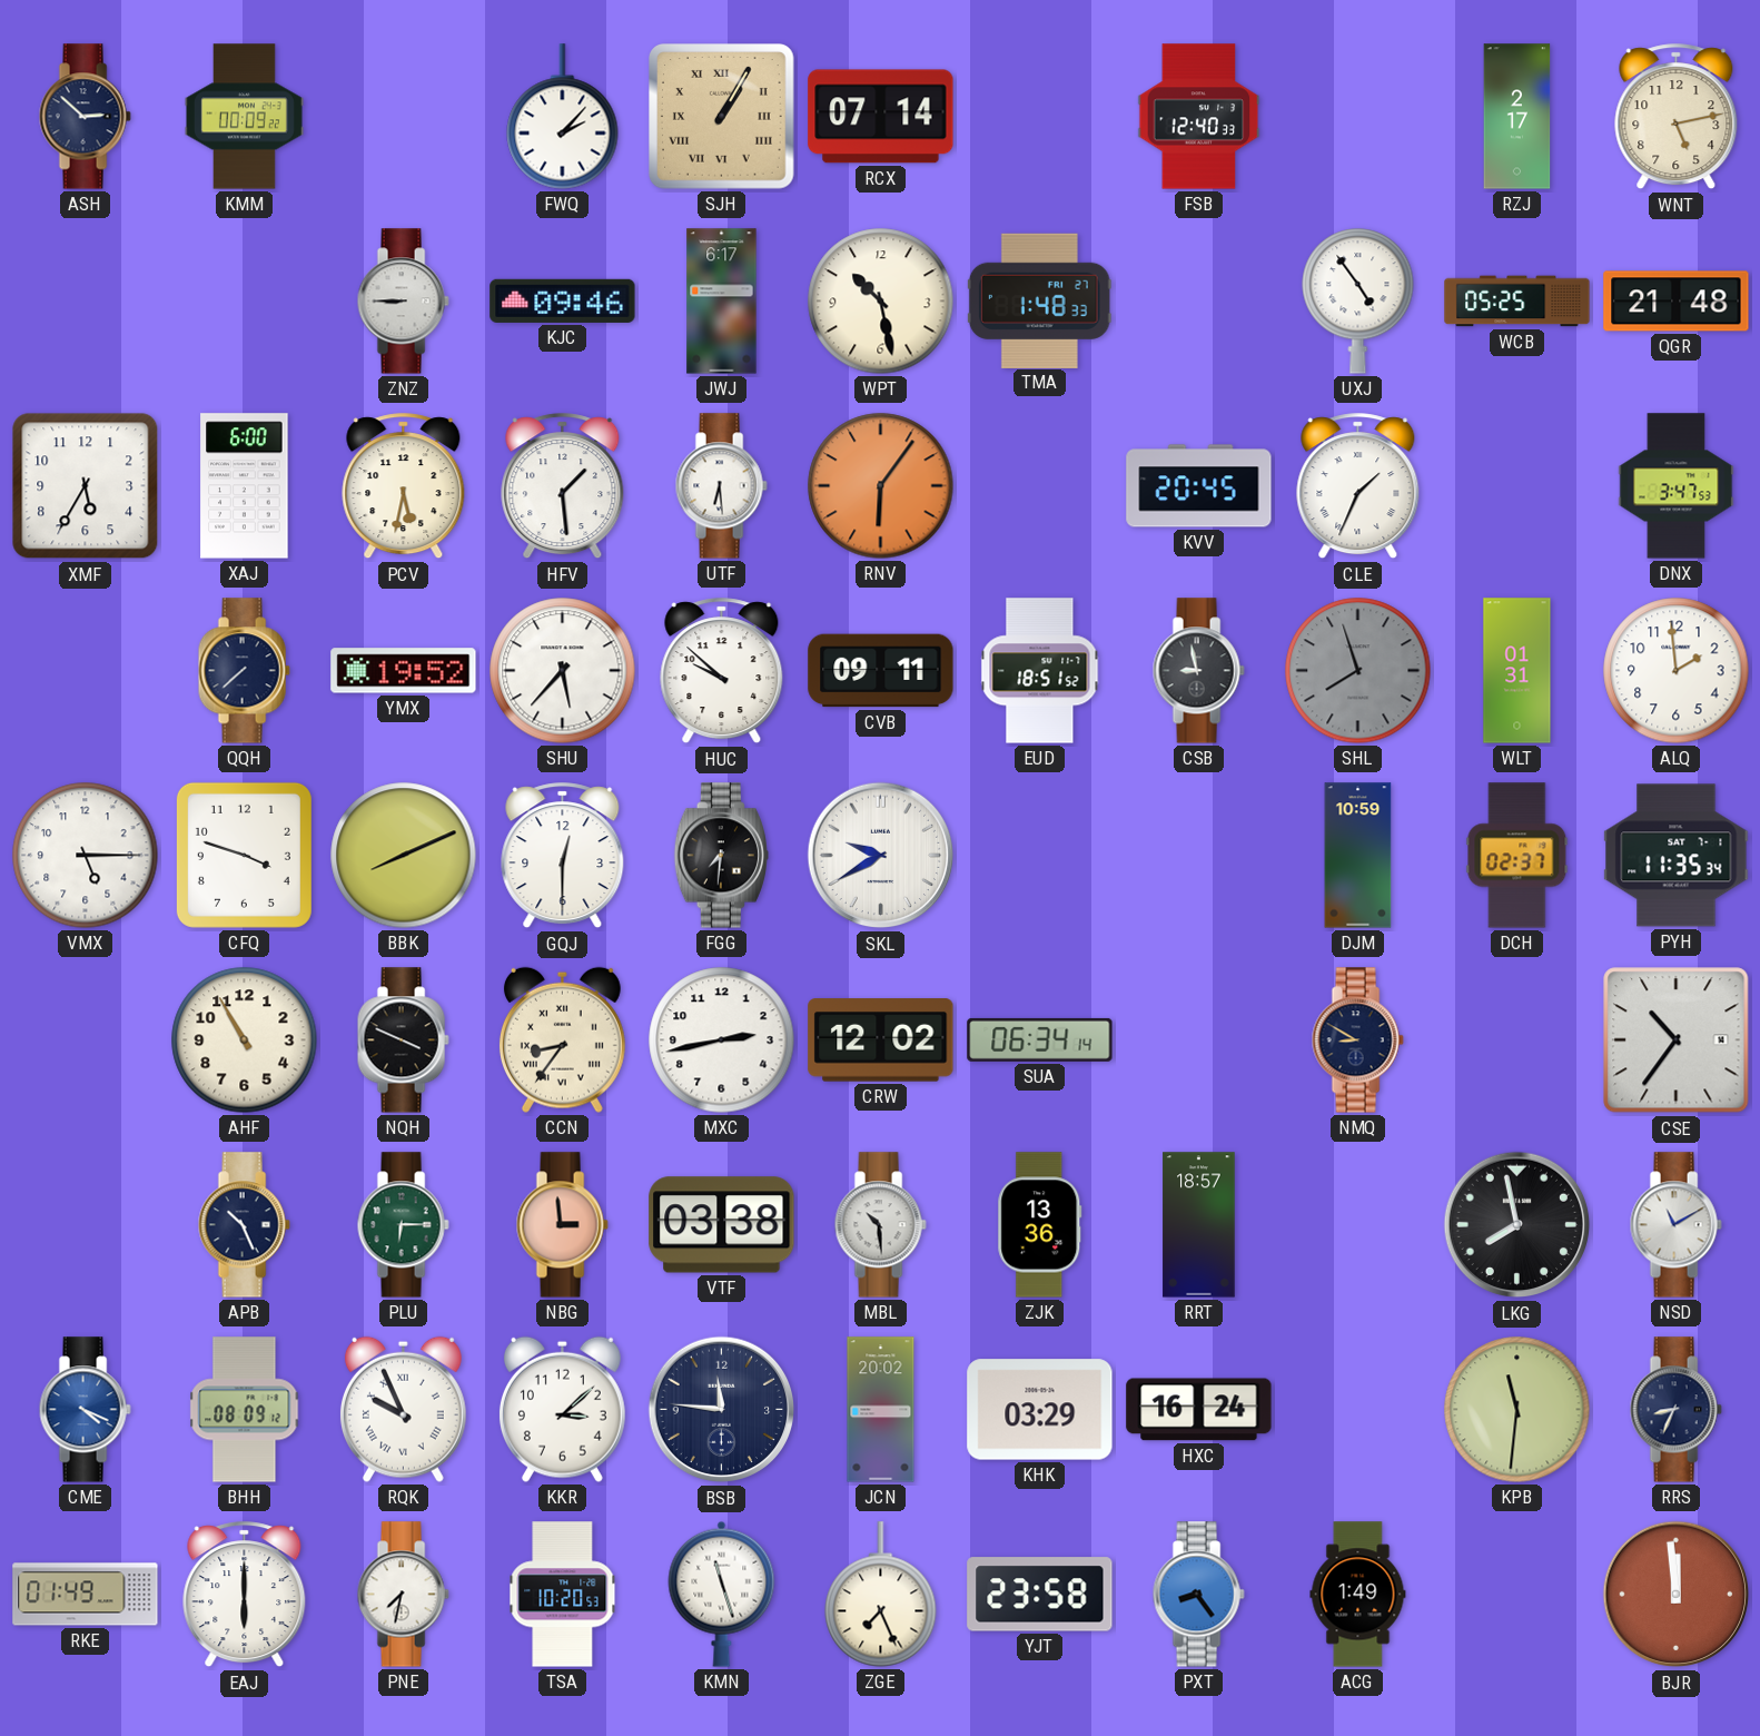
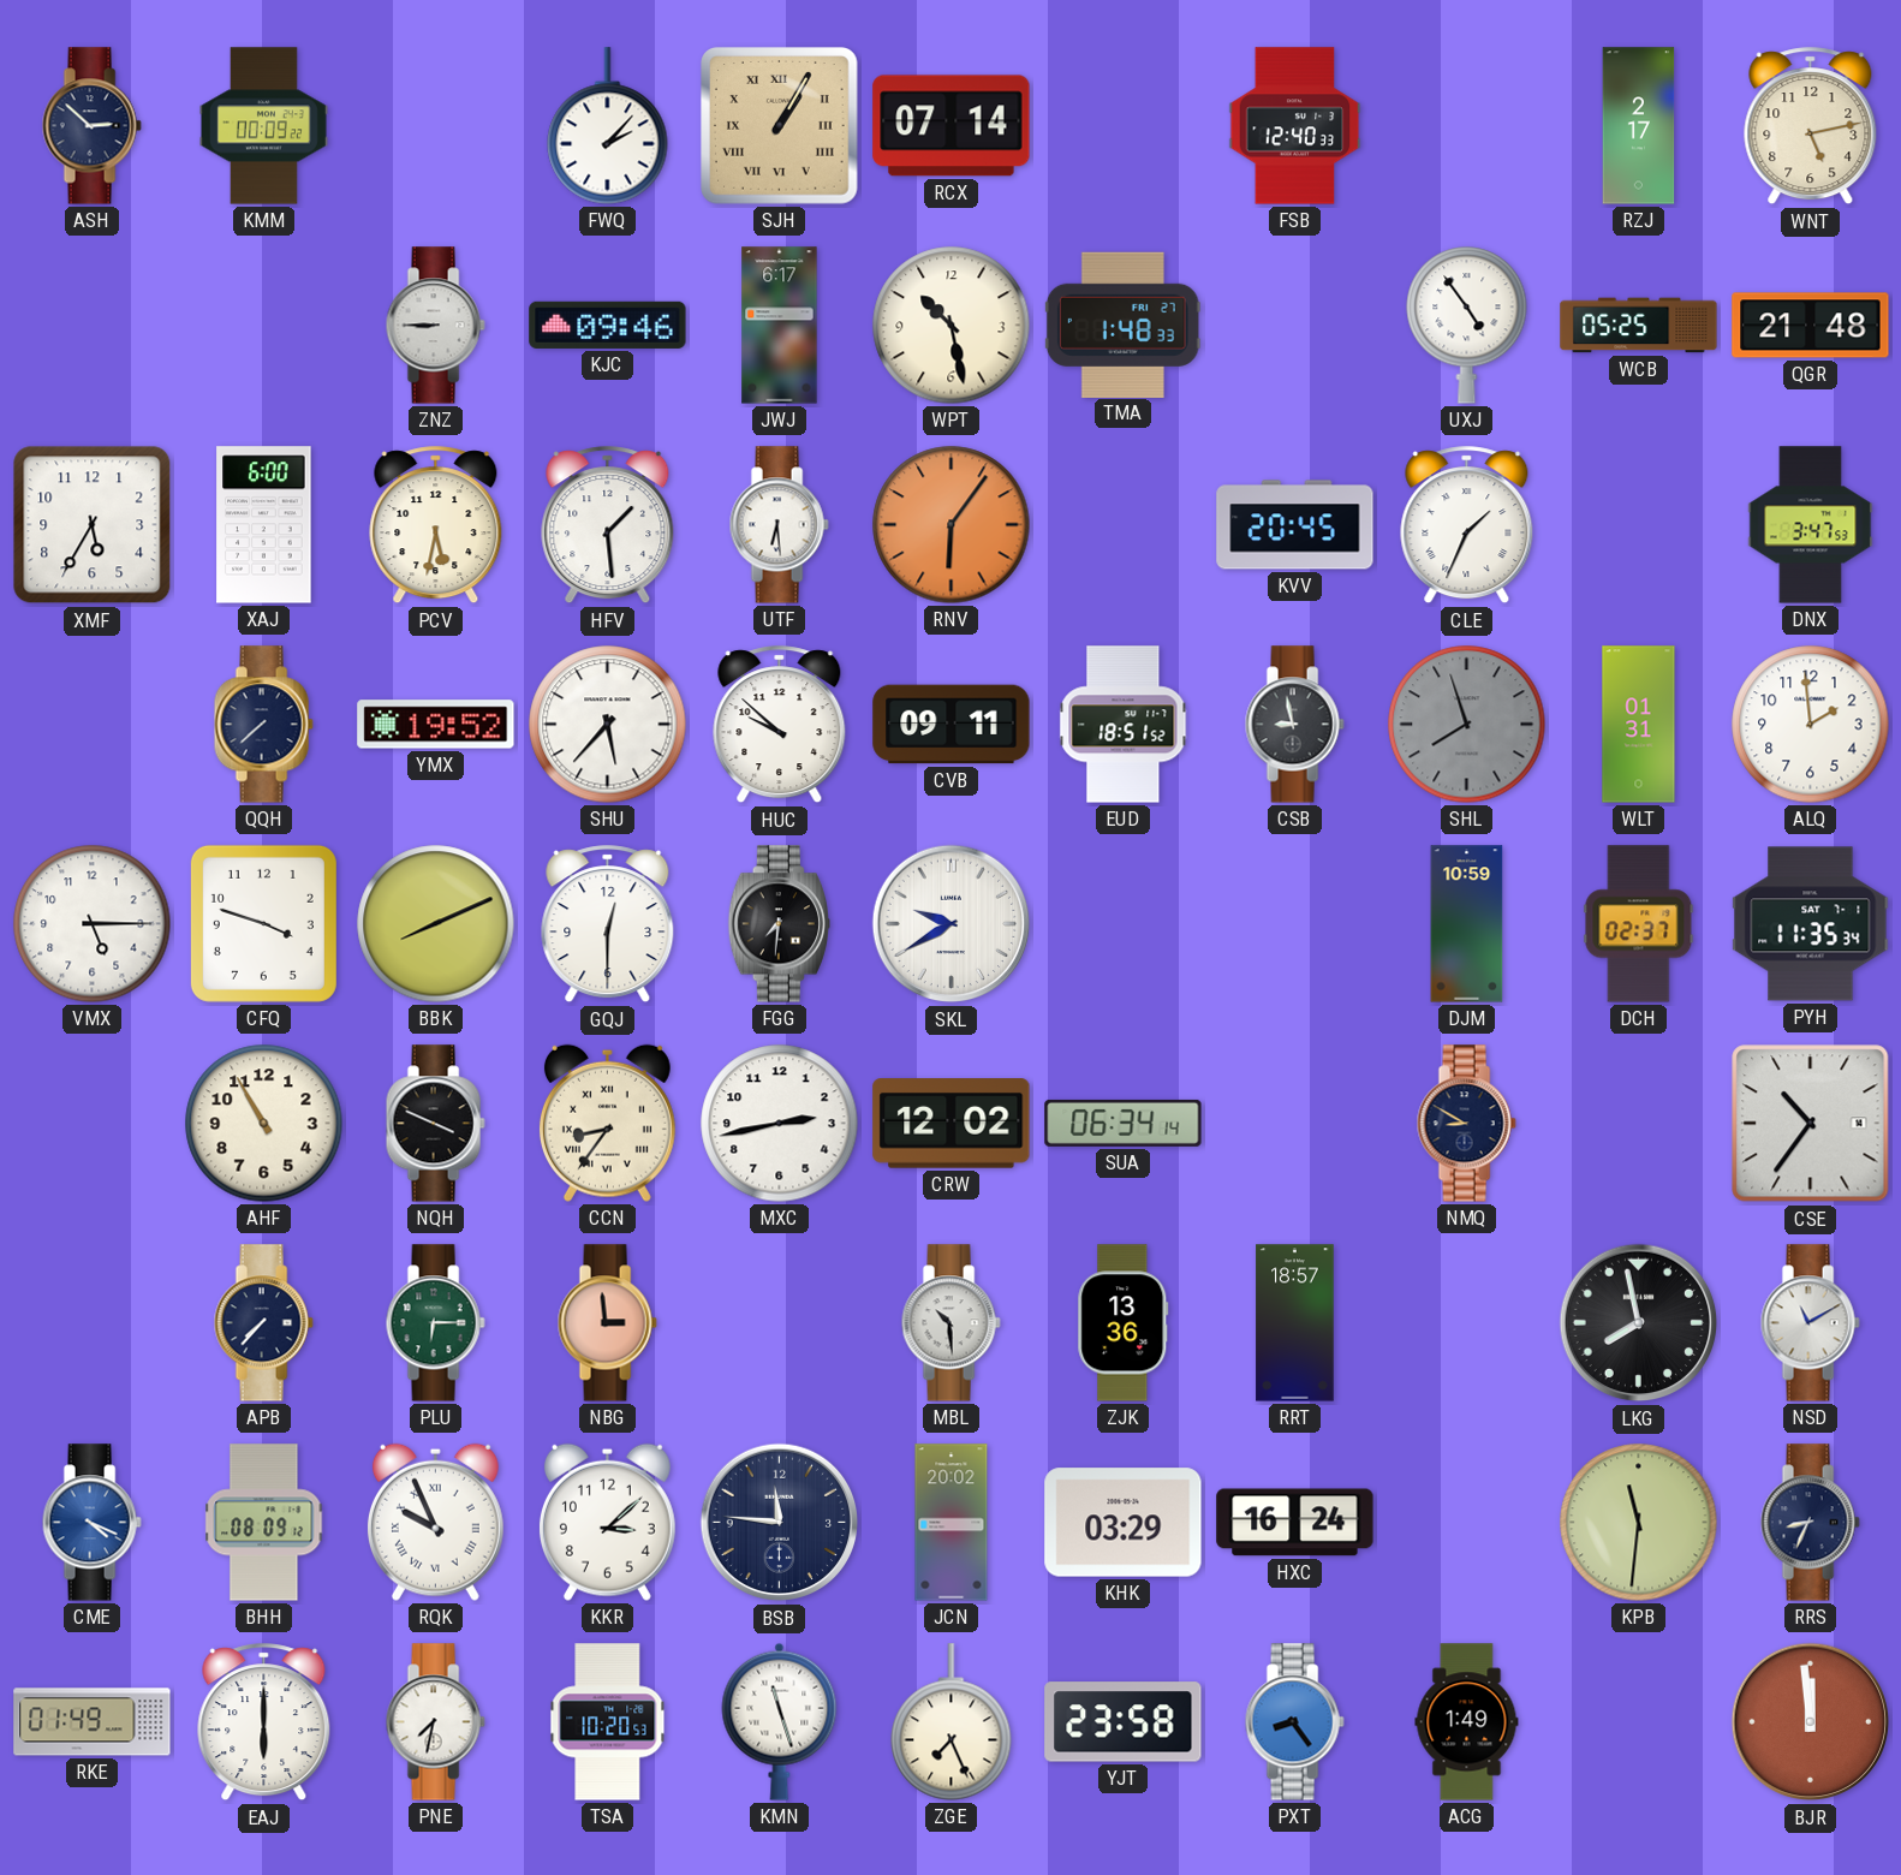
APB: 10:26 -> 7:37
VTF: 03:38 -> none
